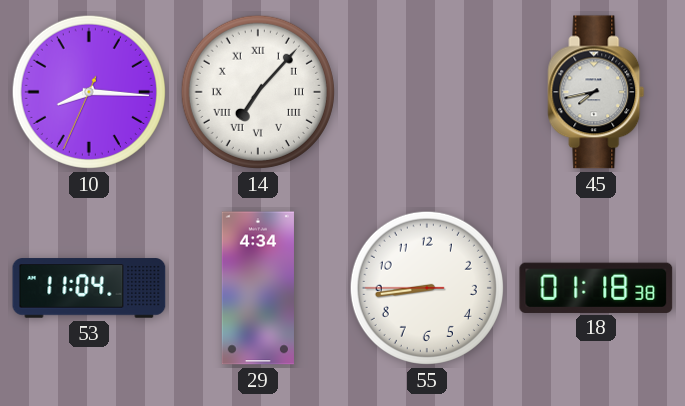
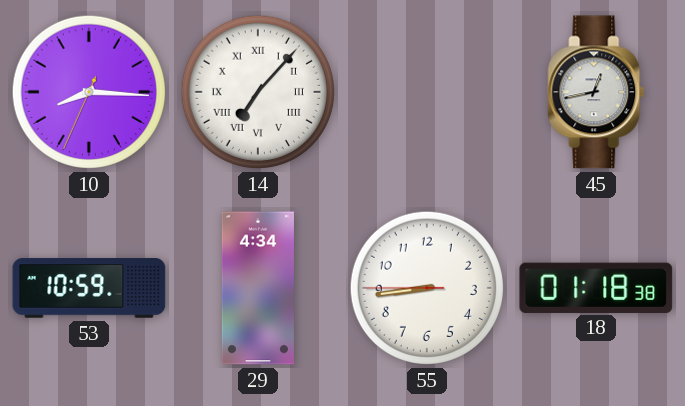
45: 7:43 -> 12:43
53: 11:04 -> 10:59
